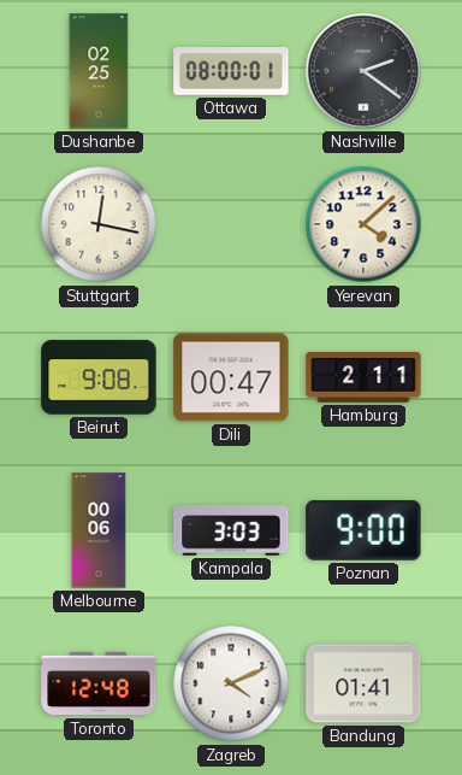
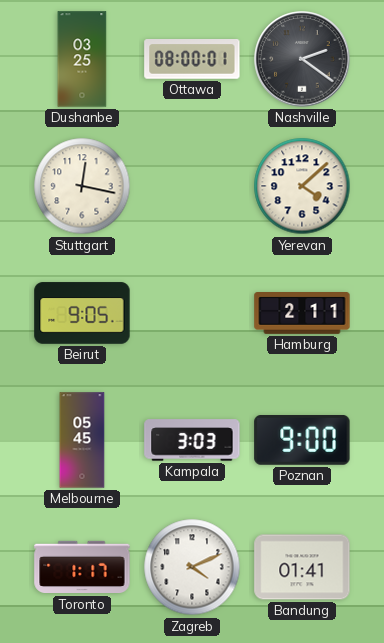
Dushanbe: 02:25 -> 03:25
Beirut: 9:08 -> 9:05
Dili: 00:47 -> none
Melbourne: 00:06 -> 05:45
Toronto: 12:48 -> 1:17
